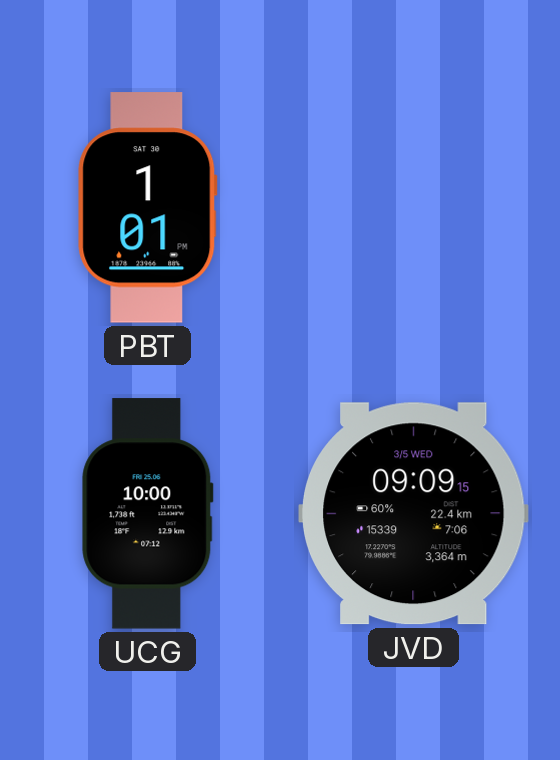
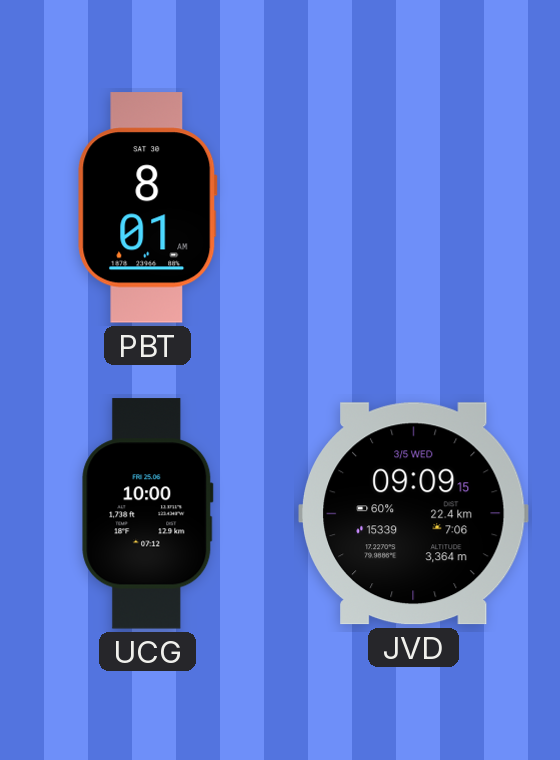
PBT: 1:01 -> 8:01
